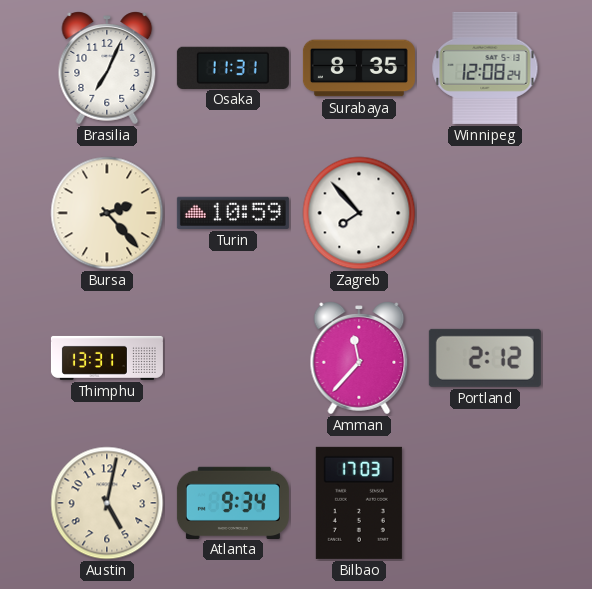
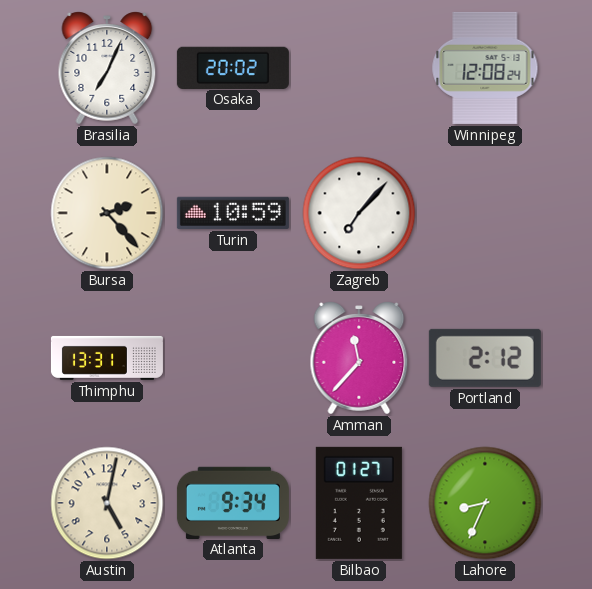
Osaka: 11:31 -> 20:02
Surabaya: 8:35 -> none
Zagreb: 7:53 -> 7:07
Bilbao: 17:03 -> 01:27
Lahore: none -> 8:34
